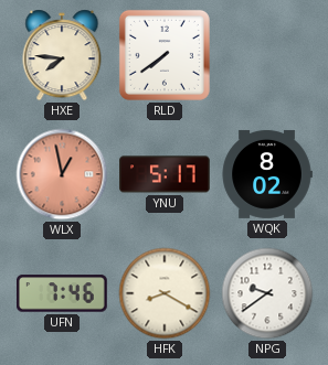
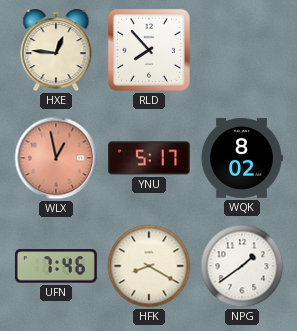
HXE: 7:46 -> 12:46
RLD: 7:39 -> 7:53
NPG: 9:39 -> 1:39
